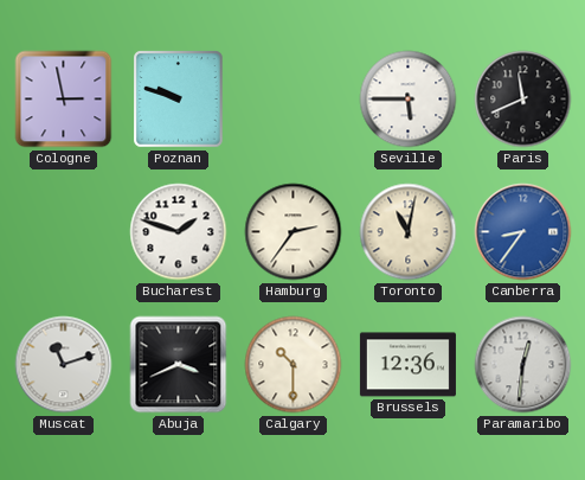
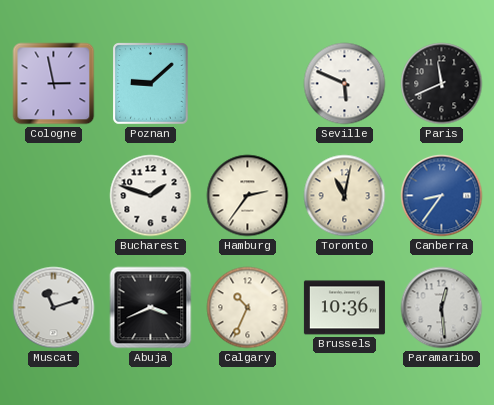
Poznan: 9:48 -> 9:08
Seville: 5:45 -> 5:49
Calgary: 10:30 -> 10:34
Brussels: 12:36 -> 10:36
Paramaribo: 12:31 -> 12:29
